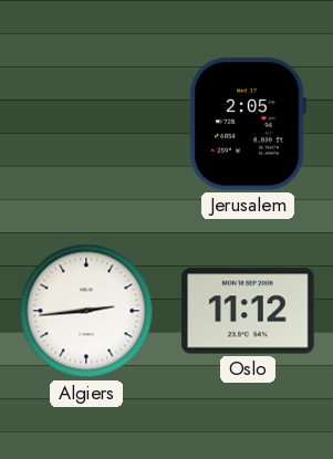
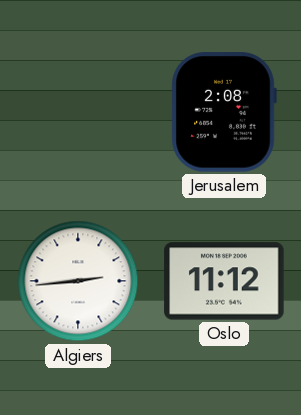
Jerusalem: 2:05 -> 2:08
